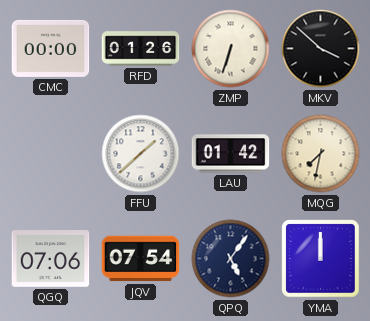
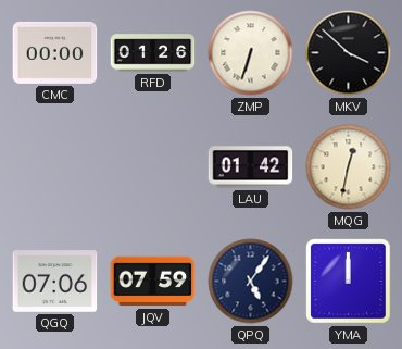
FFU: 1:38 -> none
MQG: 7:32 -> 12:32
JQV: 07:54 -> 07:59
